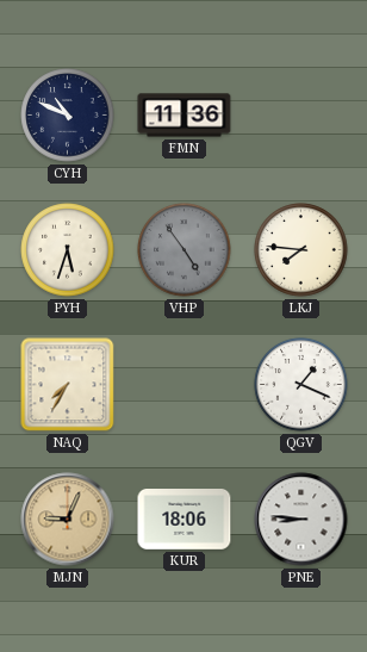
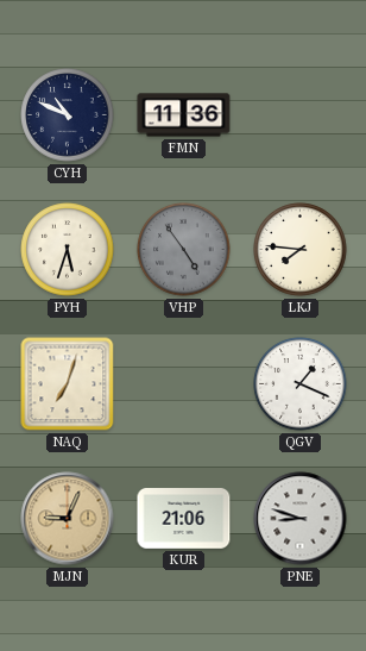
NAQ: 7:35 -> 7:03
KUR: 18:06 -> 21:06
PNE: 8:46 -> 8:48
